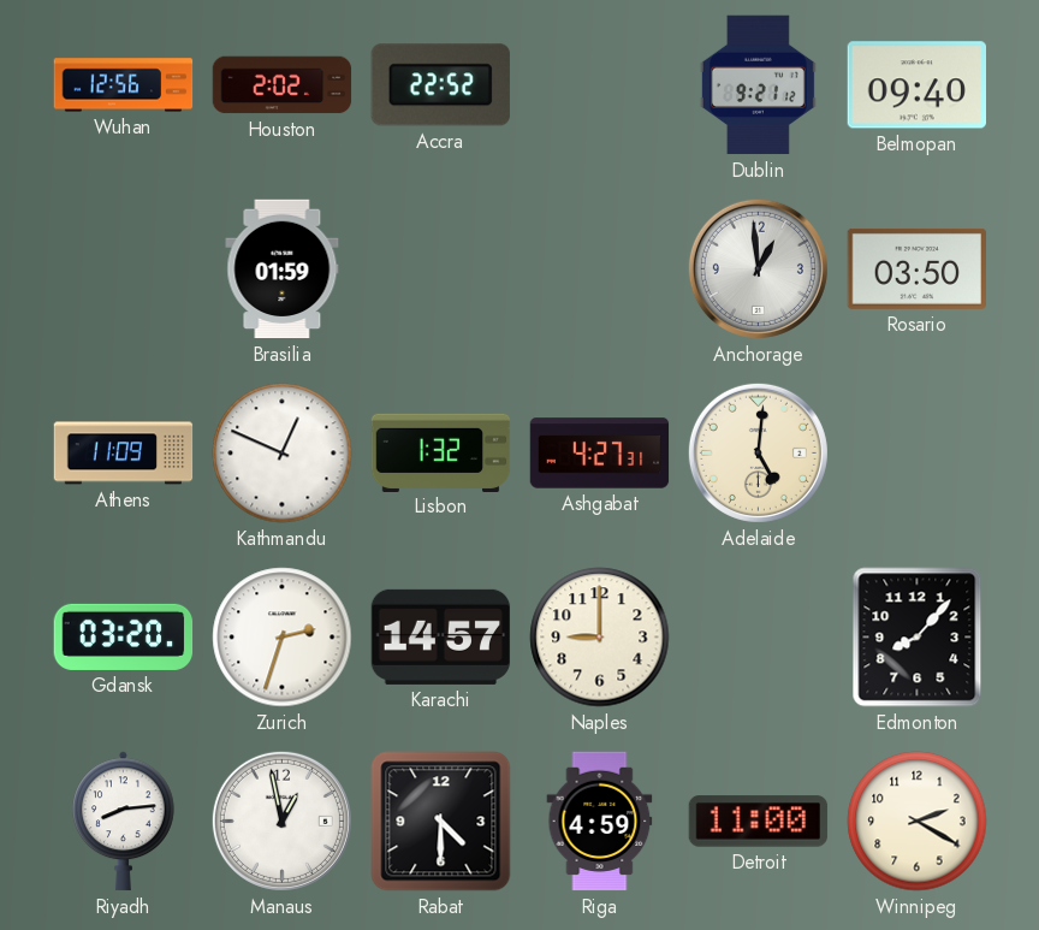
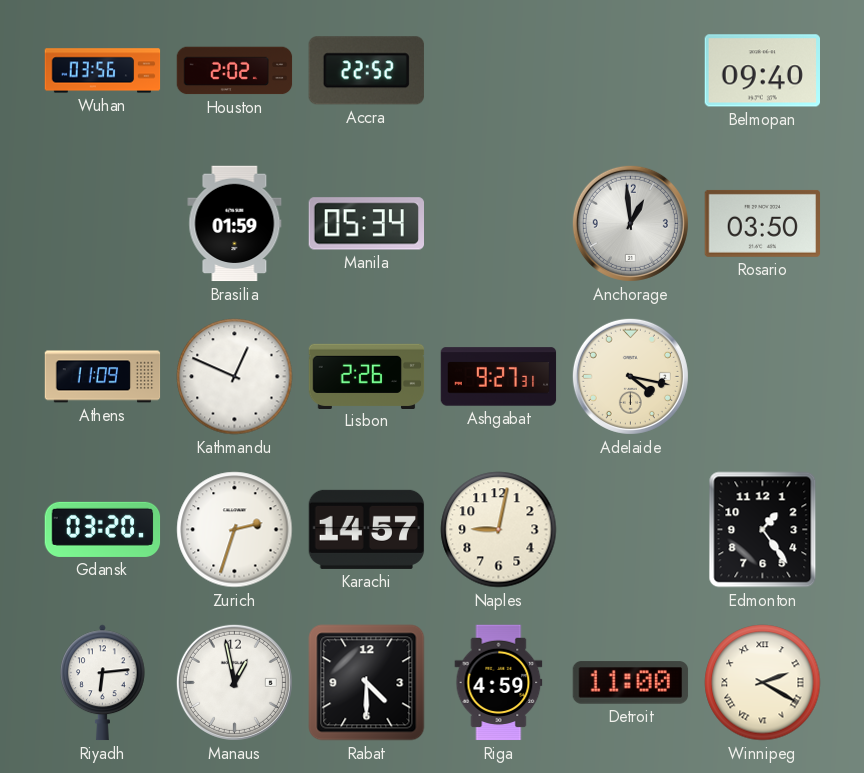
Wuhan: 12:56 -> 03:56
Dublin: 9:21 -> none
Manila: none -> 05:34
Lisbon: 1:32 -> 2:26
Ashgabat: 4:27 -> 9:27
Adelaide: 5:01 -> 4:17
Naples: 9:00 -> 9:02
Edmonton: 8:07 -> 1:24
Riyadh: 8:14 -> 6:14
Winnipeg numerals: Arabic -> Roman
